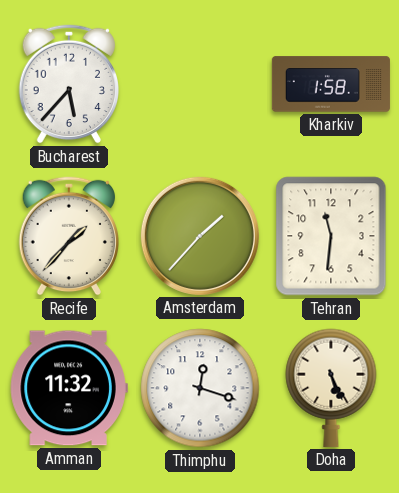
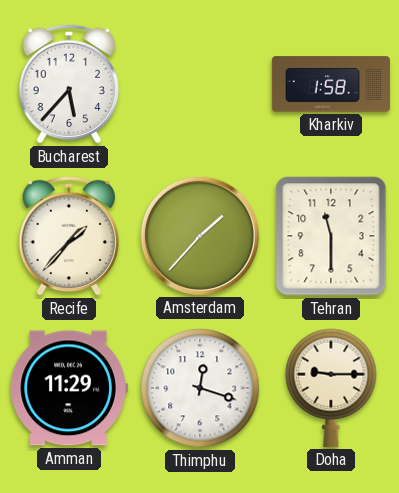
Tehran: 11:31 -> 11:30
Amman: 11:32 -> 11:29
Doha: 5:26 -> 9:15
